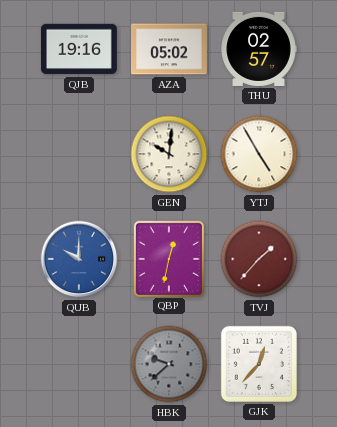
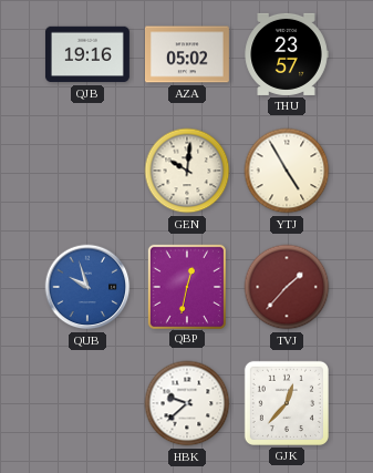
THU: 02:57 -> 23:57
QUB: 10:00 -> 9:57
HBK dial: grey -> white
